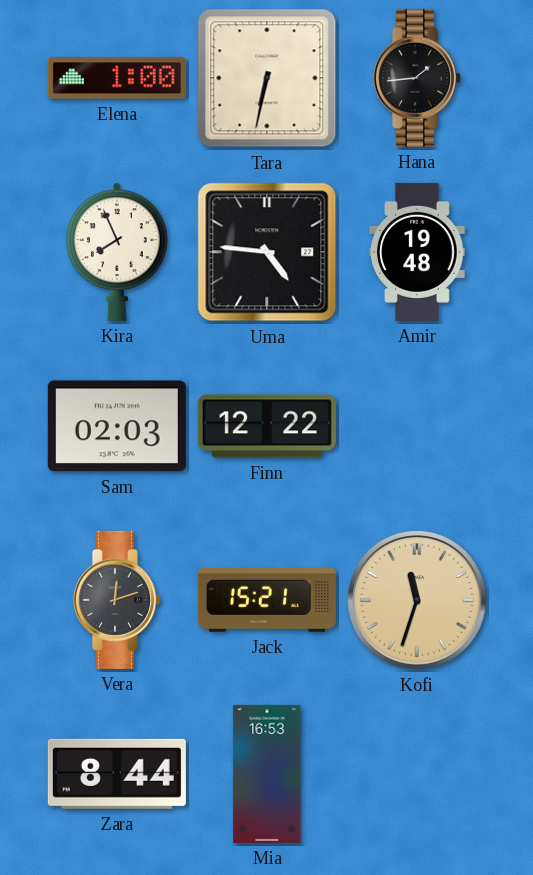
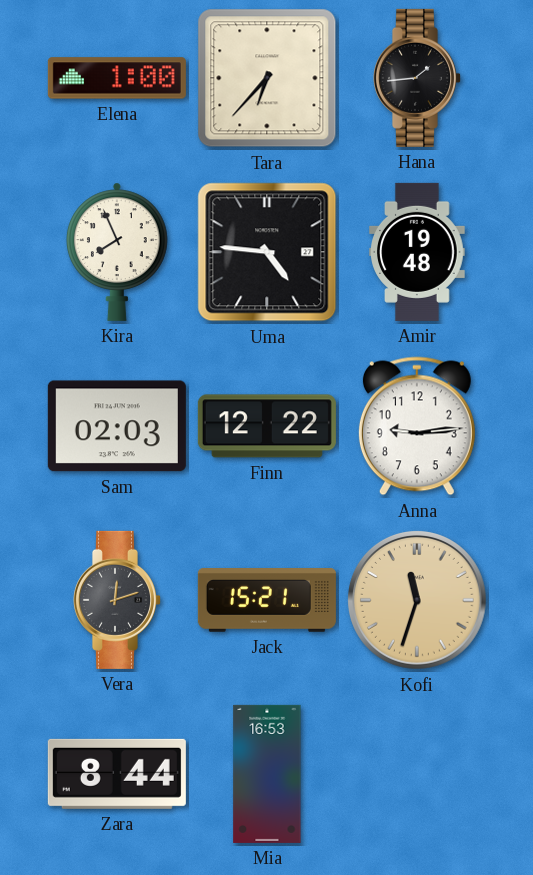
Tara: 6:32 -> 6:37
Anna: none -> 9:14
